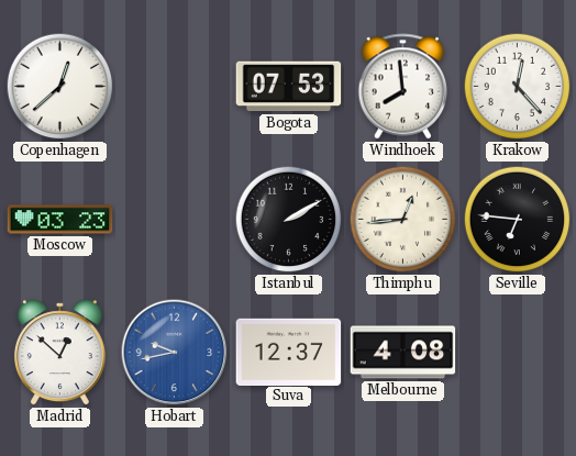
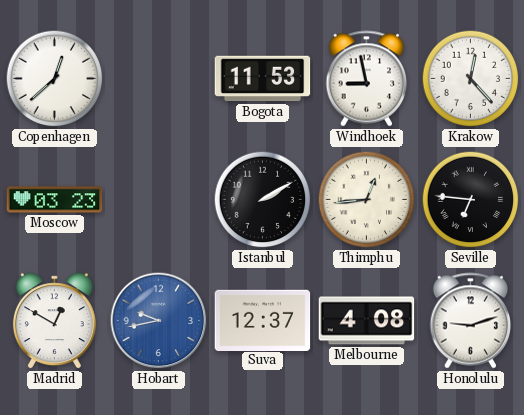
Bogota: 07:53 -> 11:53
Windhoek: 7:59 -> 8:58
Madrid: 12:52 -> 12:50
Honolulu: none -> 9:12
